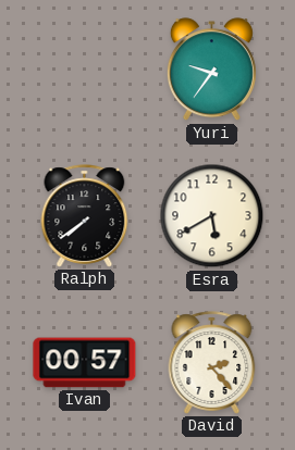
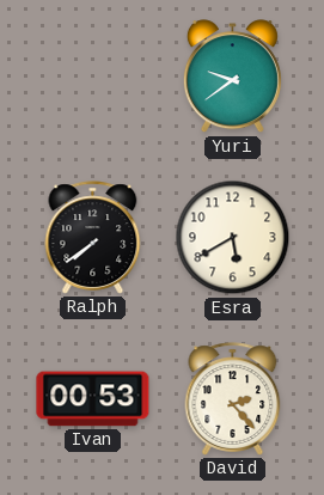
Yuri: 9:36 -> 9:39
Ivan: 00:57 -> 00:53
